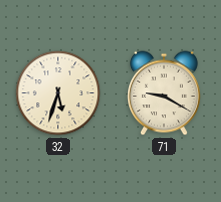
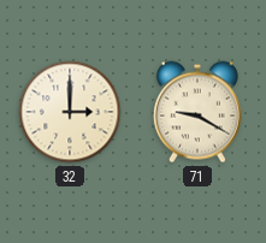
32: 5:33 -> 3:00
